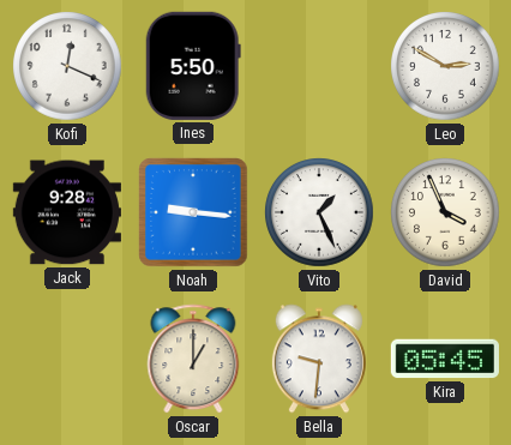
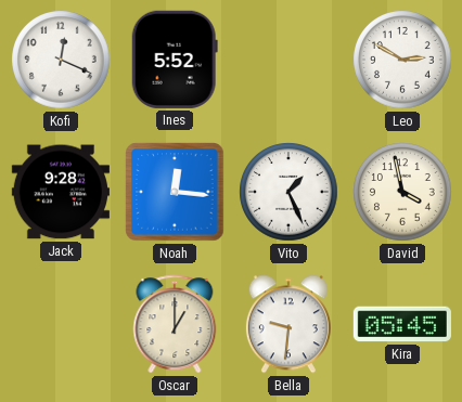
Ines: 5:50 -> 5:52
Noah: 9:16 -> 12:16
David: 3:56 -> 3:58
